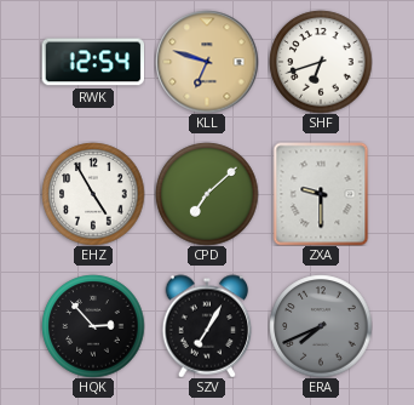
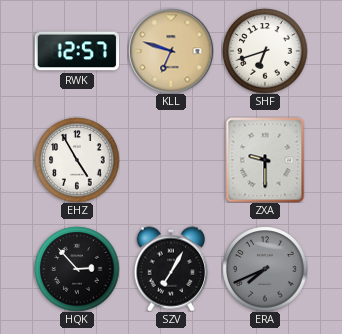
RWK: 12:54 -> 12:57
CPD: 7:08 -> none
